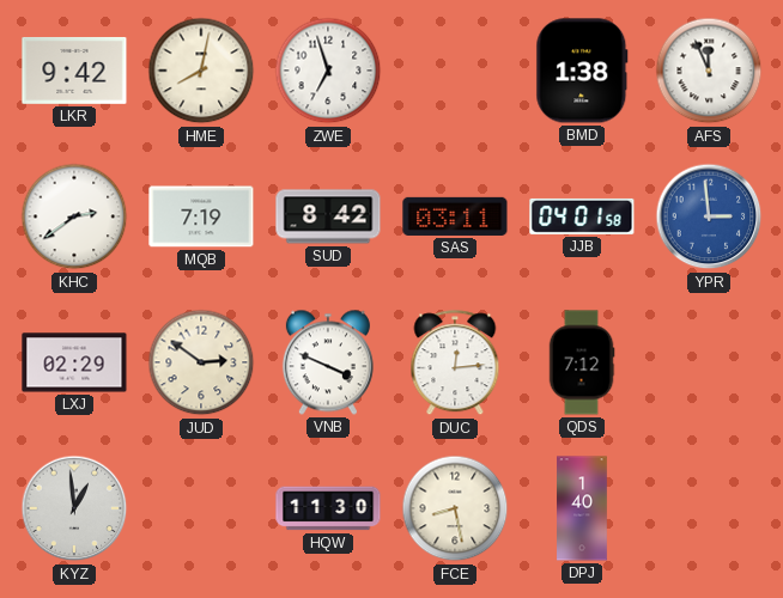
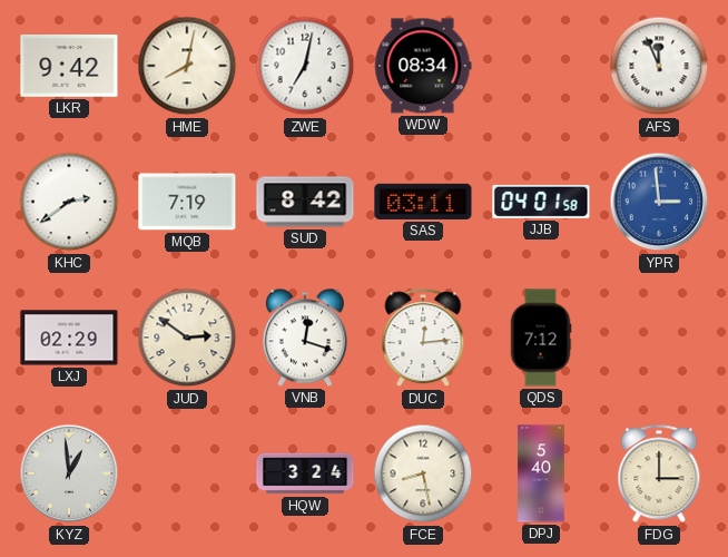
ZWE: 6:57 -> 7:02
WDW: none -> 08:34
BMD: 1:38 -> none
VNB: 3:49 -> 12:18
HQW: 11:30 -> 3:24
DPJ: 1:40 -> 5:40
FDG: none -> 3:00
